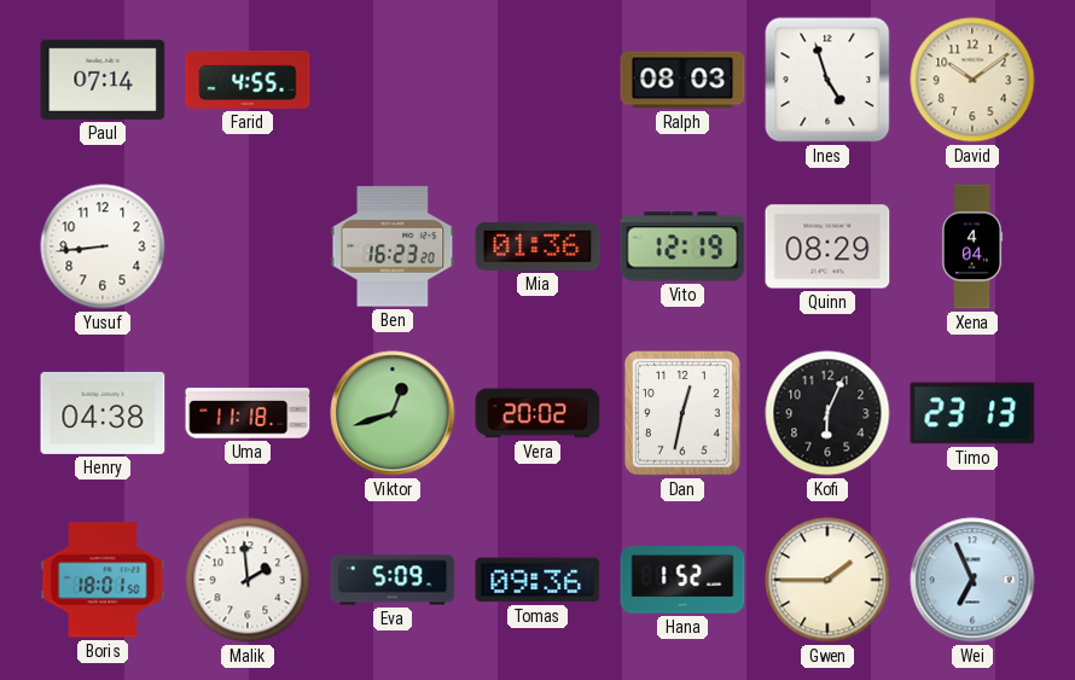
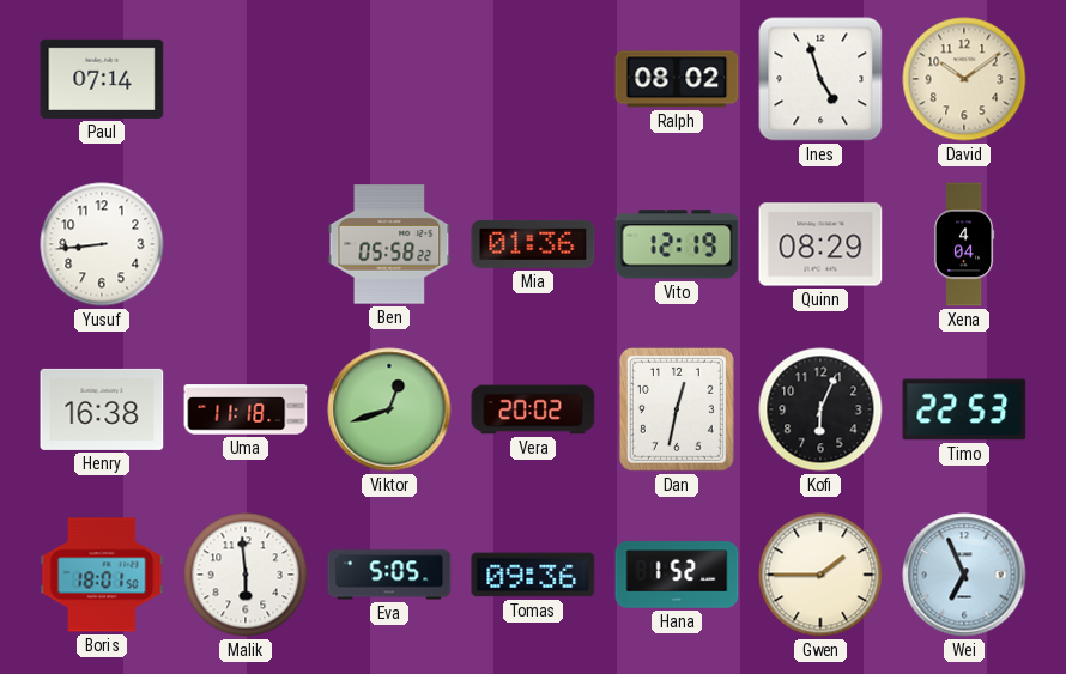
Farid: 4:55 -> none
Ralph: 08:03 -> 08:02
Ben: 16:23 -> 05:58
Henry: 04:38 -> 16:38
Timo: 23:13 -> 22:53
Malik: 1:59 -> 5:59
Eva: 5:09 -> 5:05
